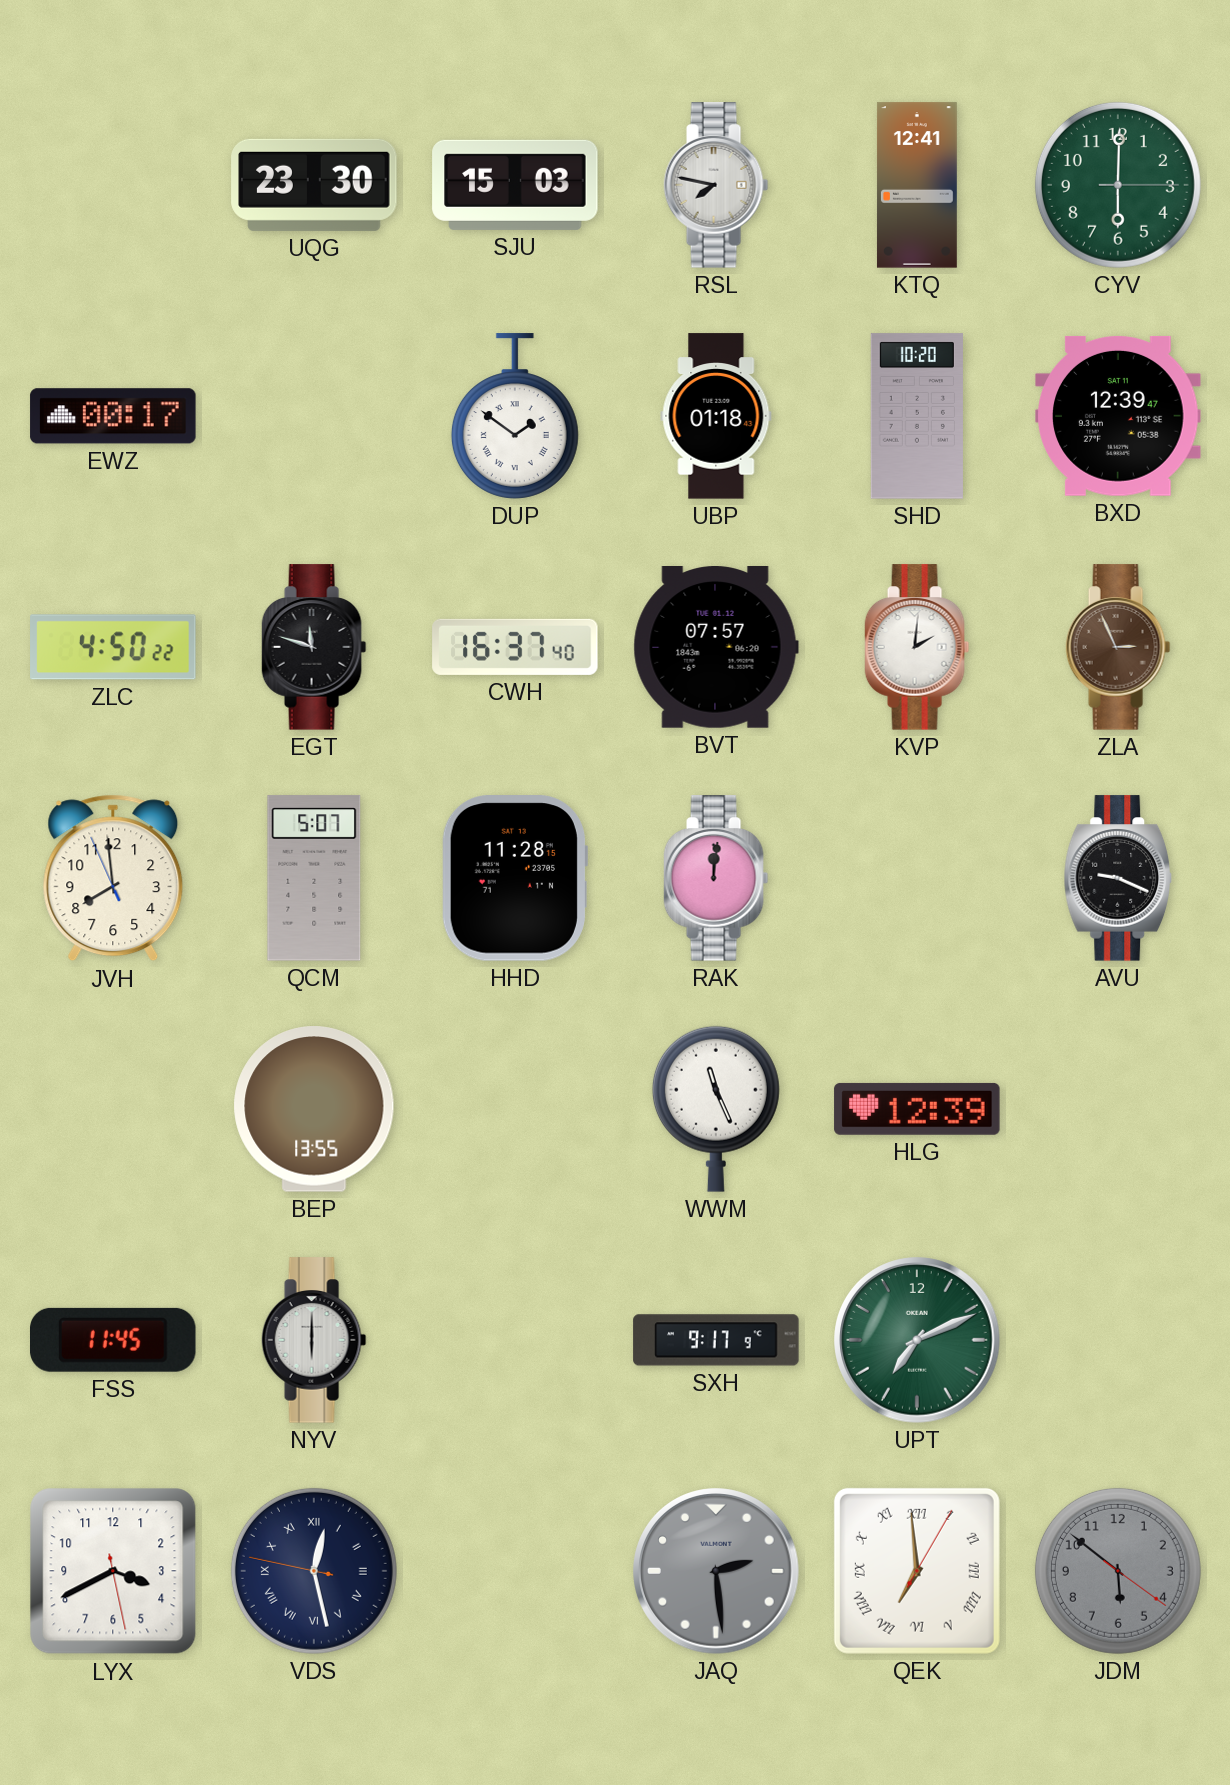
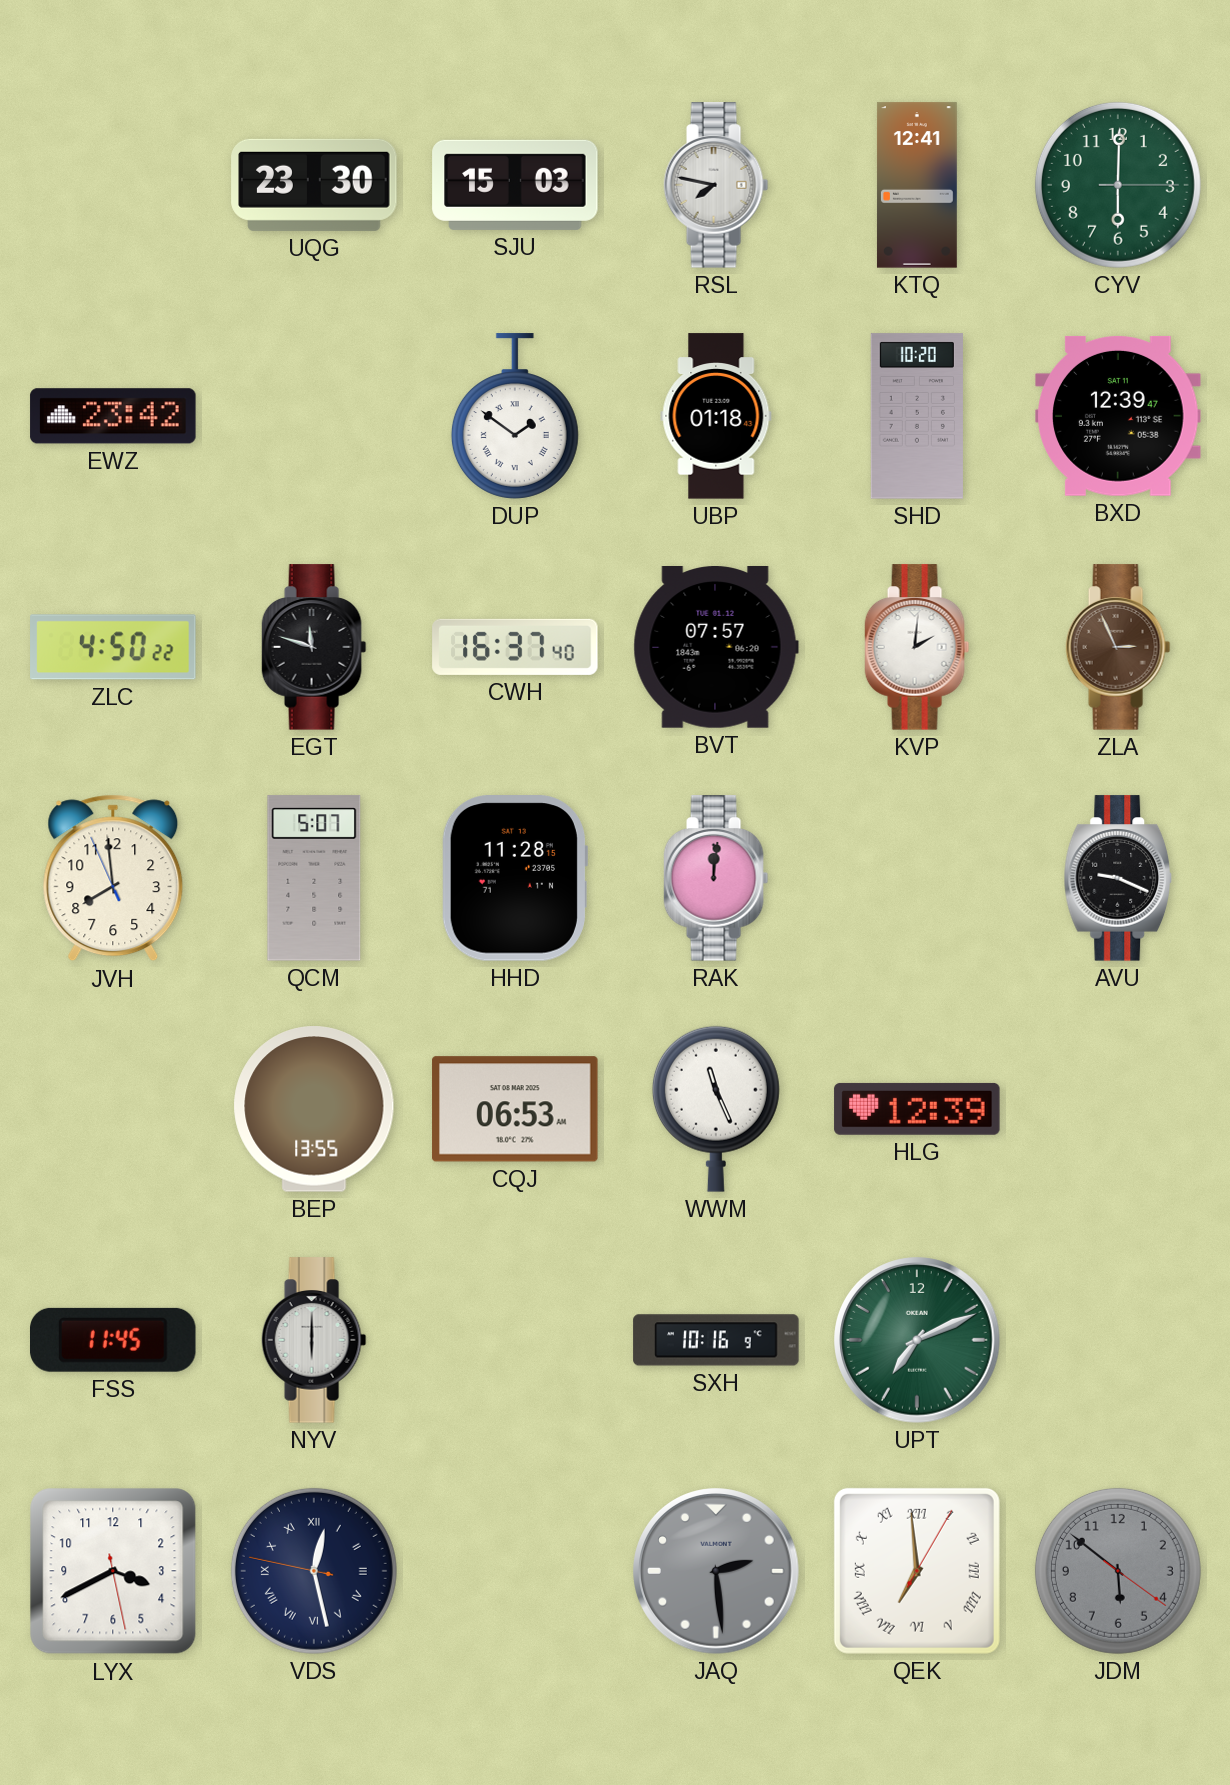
EWZ: 00:17 -> 23:42
CQJ: none -> 06:53
SXH: 9:17 -> 10:16
